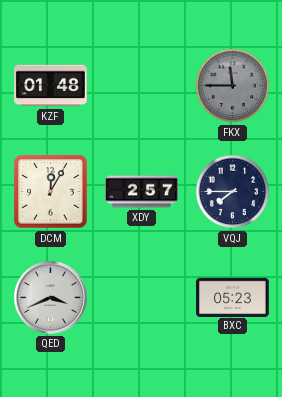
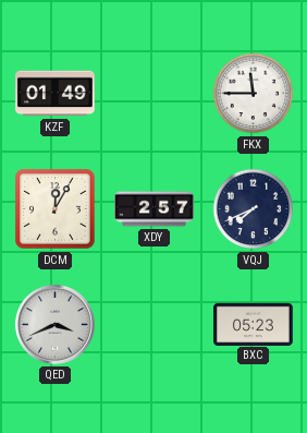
KZF: 01:48 -> 01:49
FKX dial: grey -> white
VQJ: 7:45 -> 7:41
